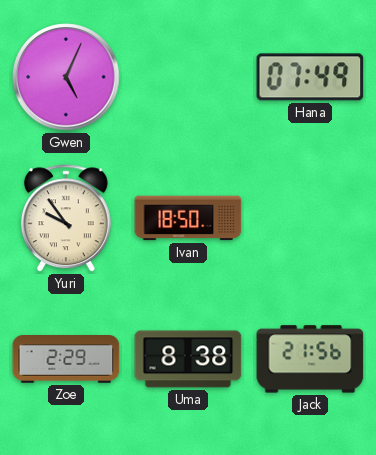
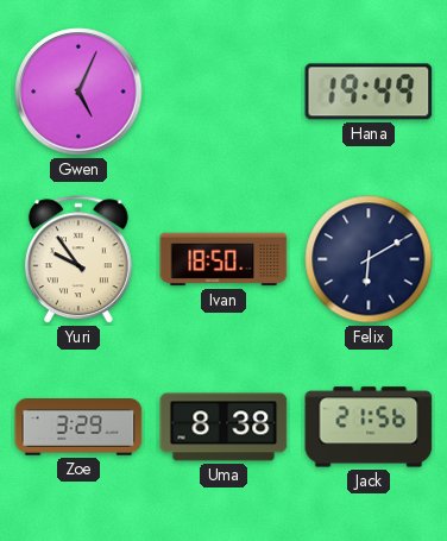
Hana: 07:49 -> 19:49
Felix: none -> 6:10
Zoe: 2:29 -> 3:29
